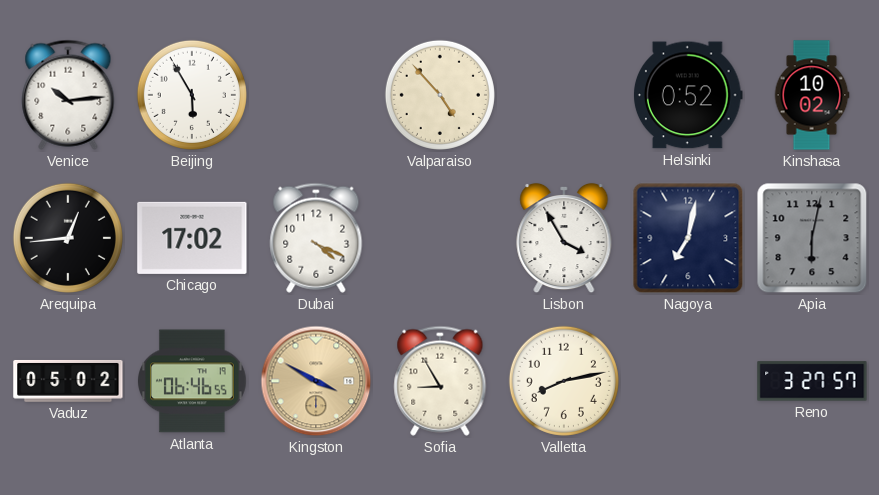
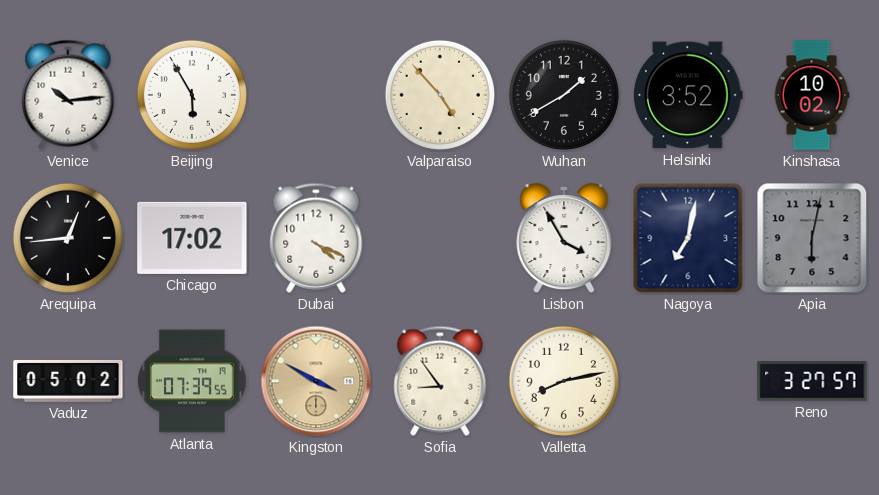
Wuhan: none -> 1:40
Helsinki: 0:52 -> 3:52
Atlanta: 06:46 -> 07:39
Sofia: 8:55 -> 8:54
